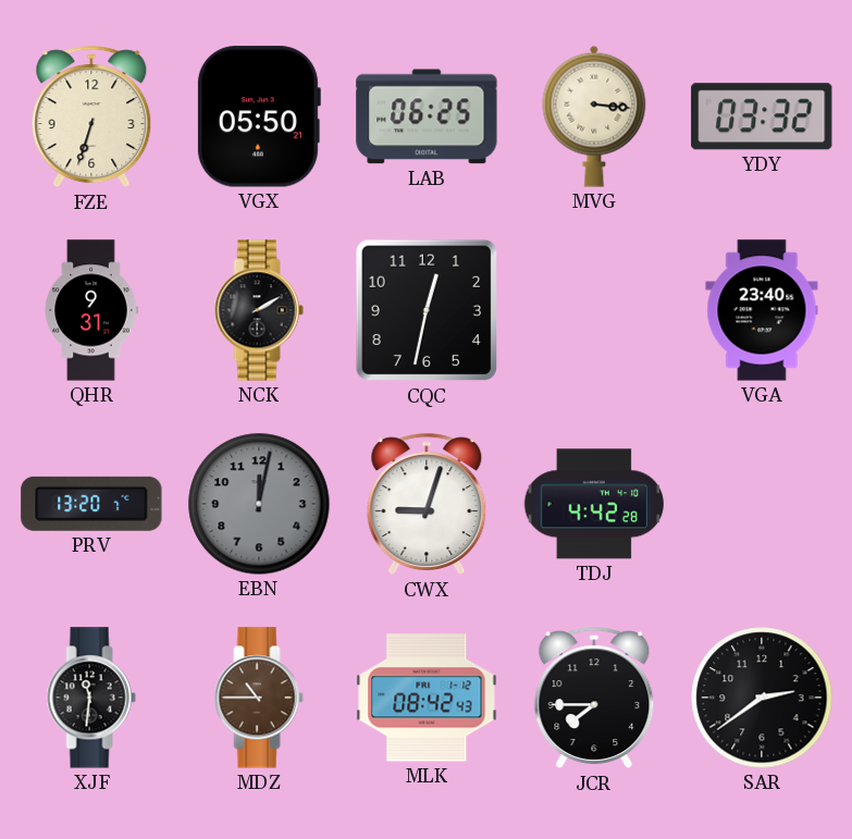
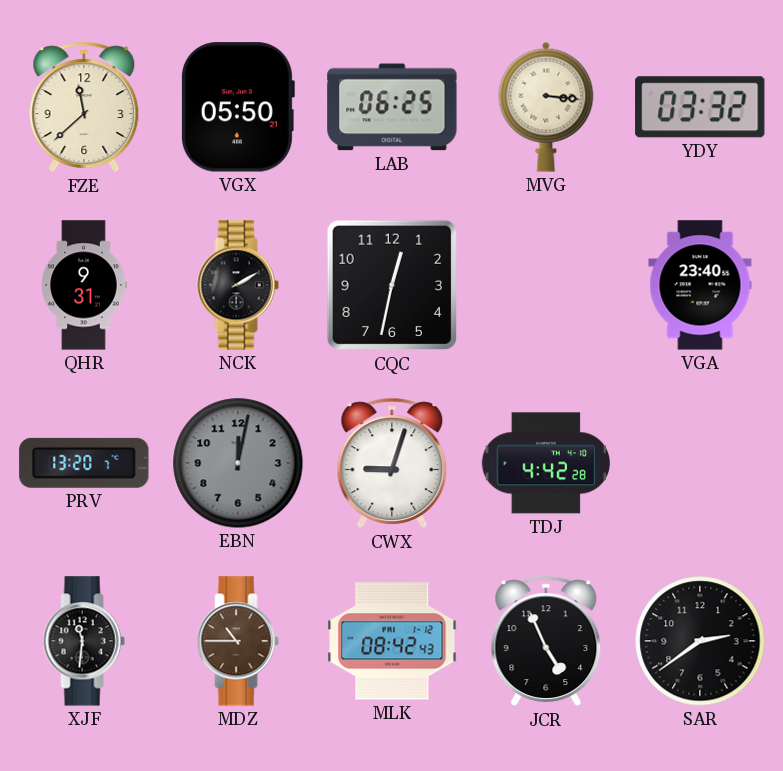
FZE: 6:33 -> 11:38
JCR: 7:45 -> 4:56
